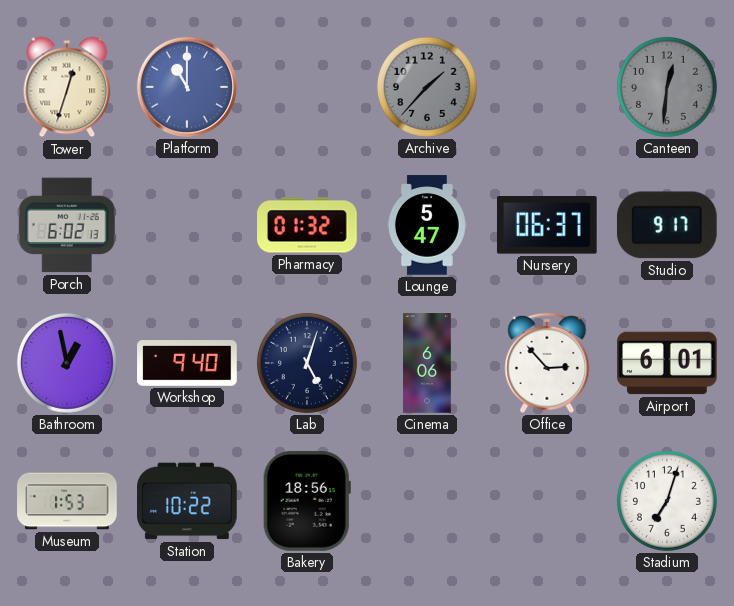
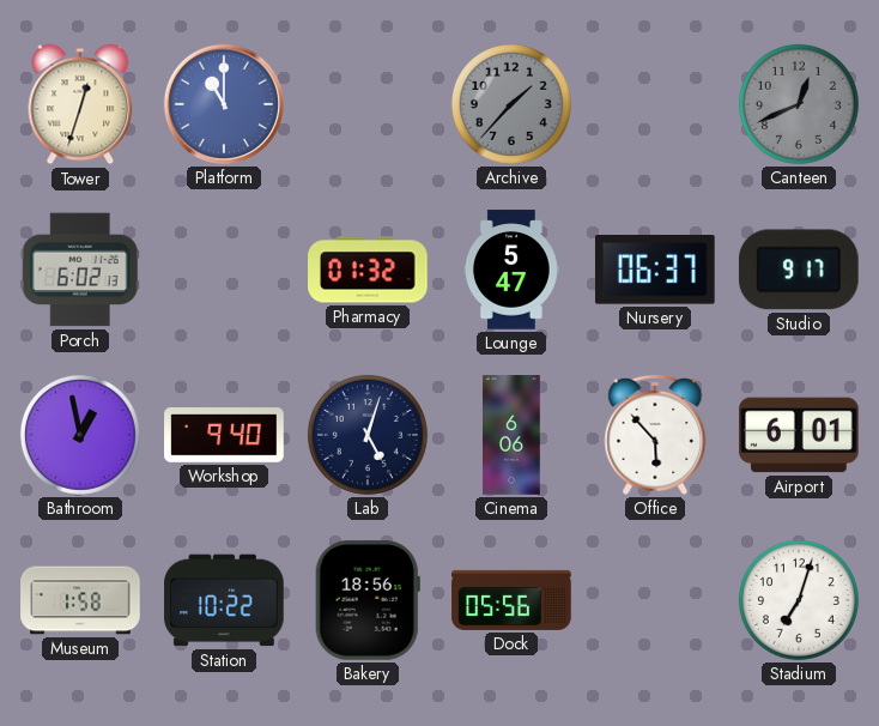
Canteen: 12:31 -> 12:41
Office: 2:53 -> 5:53
Museum: 1:53 -> 1:58
Dock: none -> 05:56
